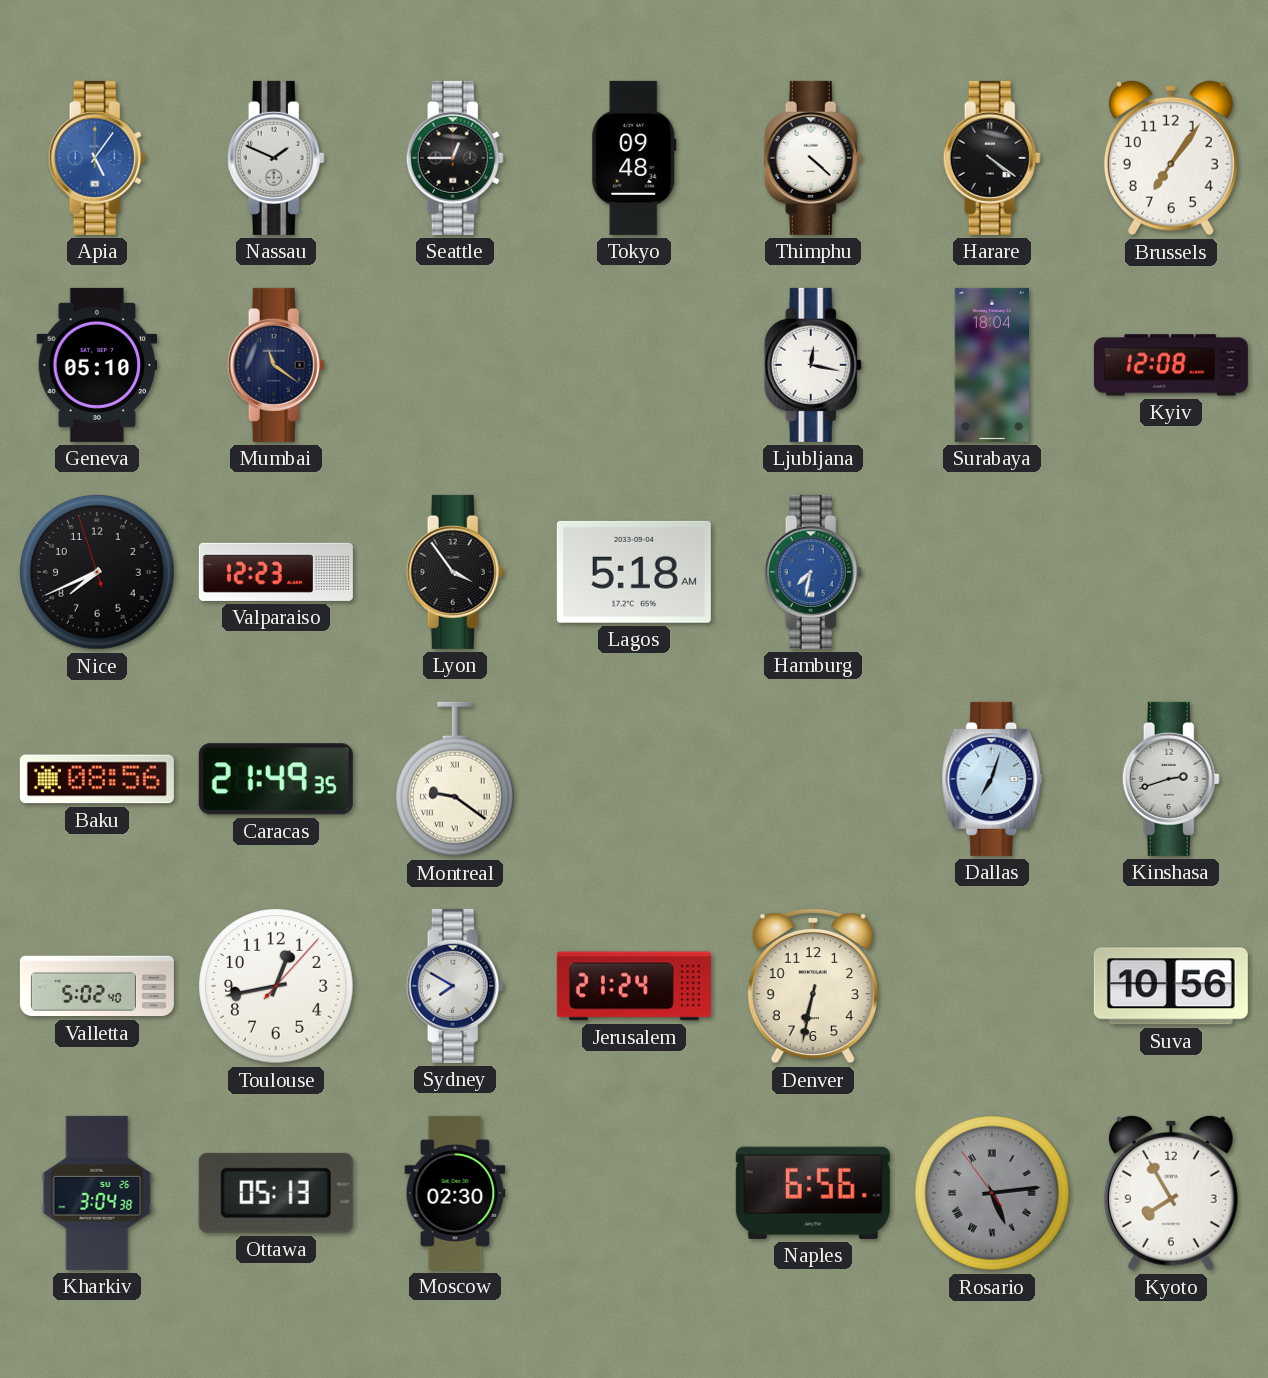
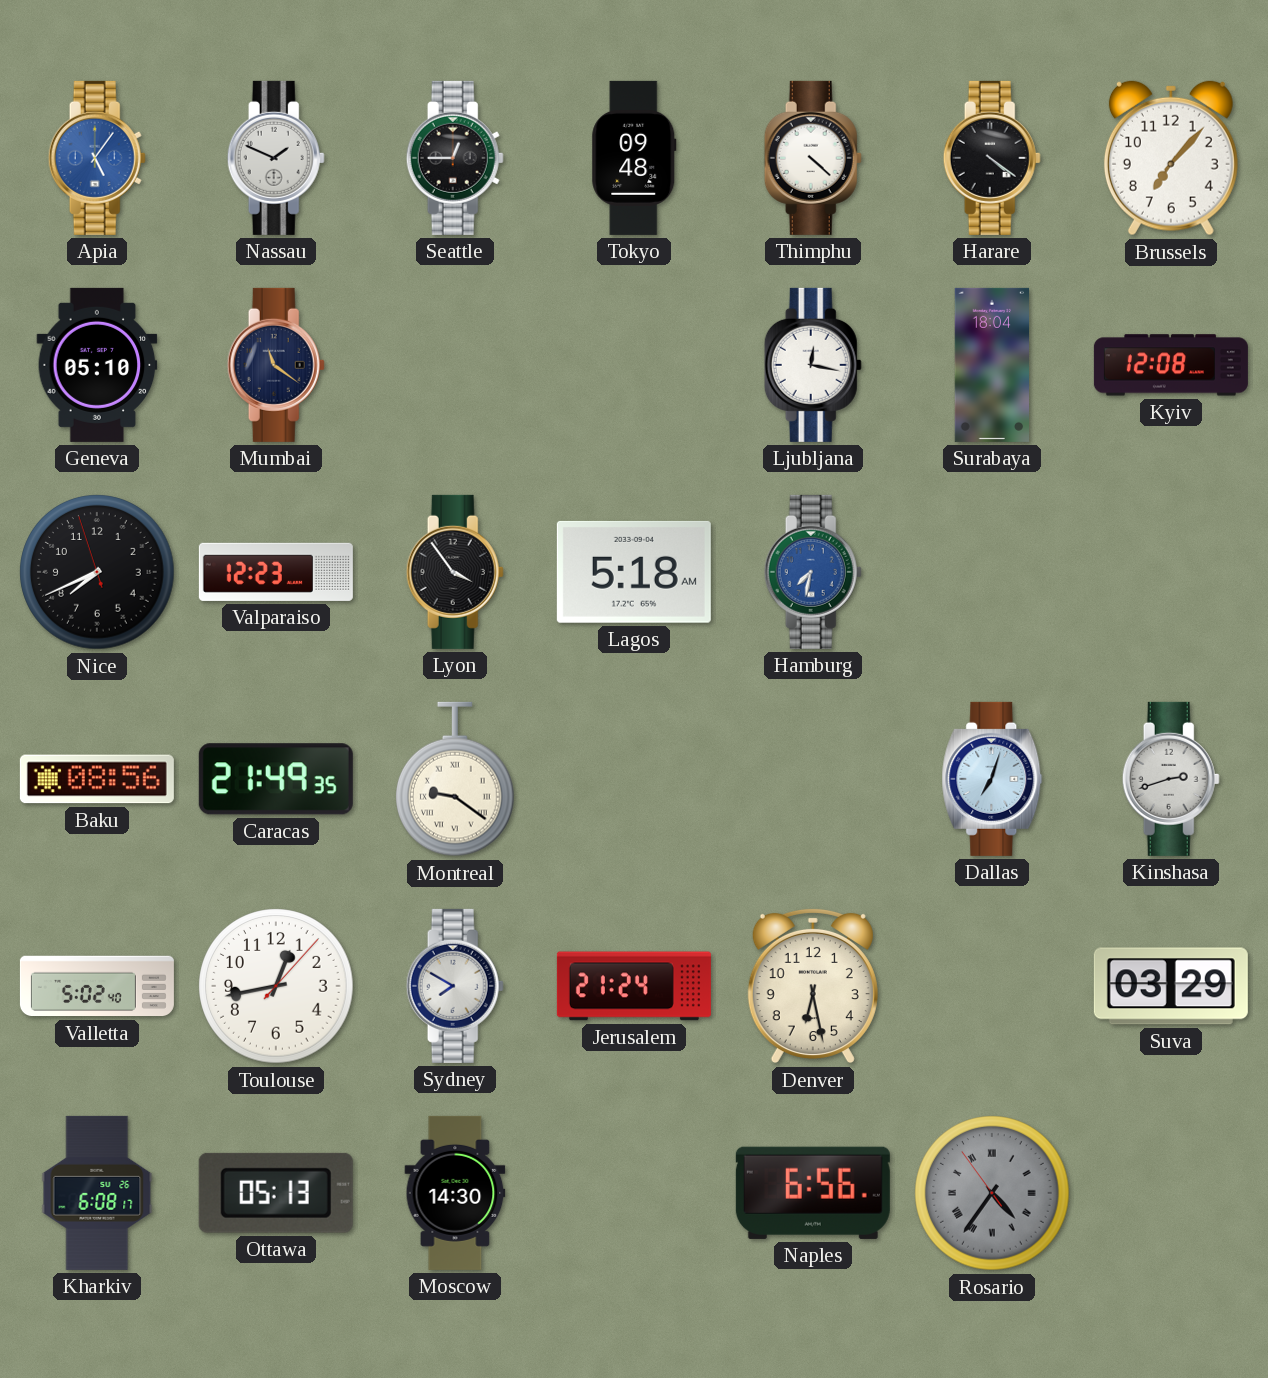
Brussels: 7:06 -> 7:07
Denver: 6:32 -> 6:28
Suva: 10:56 -> 03:29
Kharkiv: 3:04 -> 6:08
Moscow: 02:30 -> 14:30
Rosario: 5:13 -> 4:35
Kyoto: 7:55 -> none
